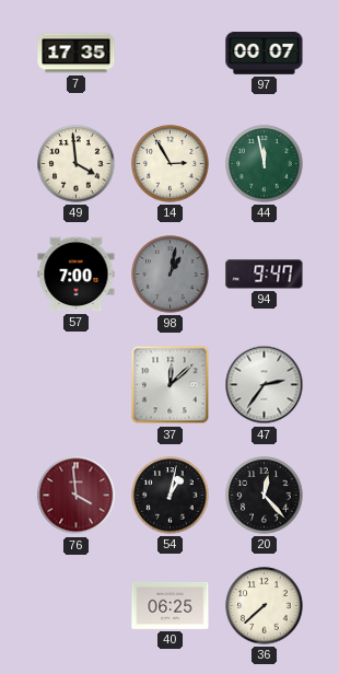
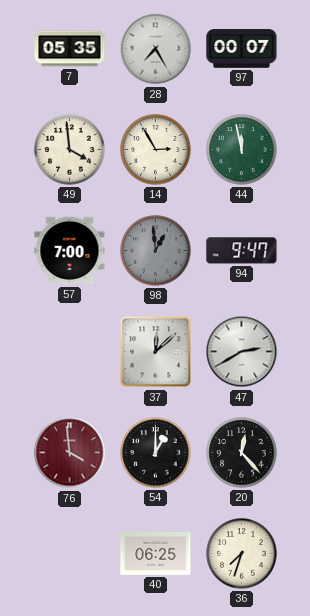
7: 17:35 -> 05:35
28: none -> 7:25
98: 1:02 -> 12:59
47: 2:36 -> 2:40
54: 1:02 -> 1:00
36: 7:38 -> 7:33
